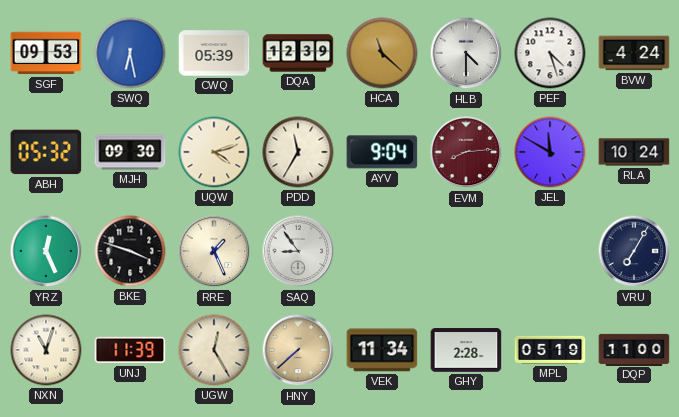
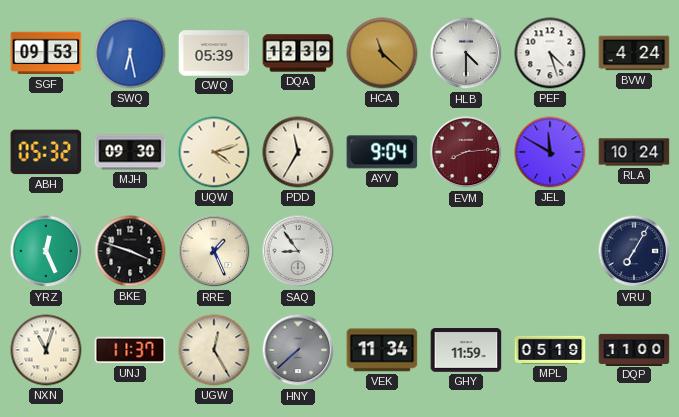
UNJ: 11:39 -> 11:37
HNY dial: champagne -> grey
GHY: 2:28 -> 11:59
